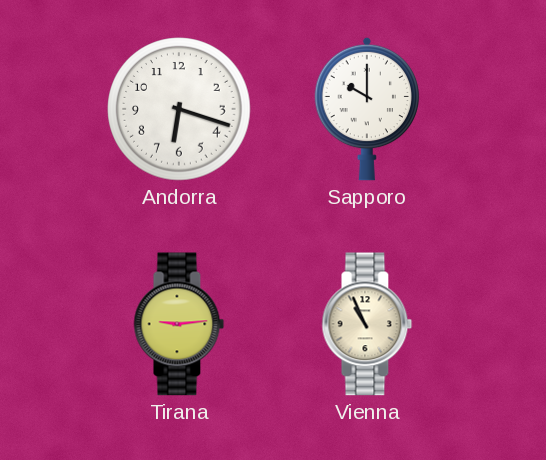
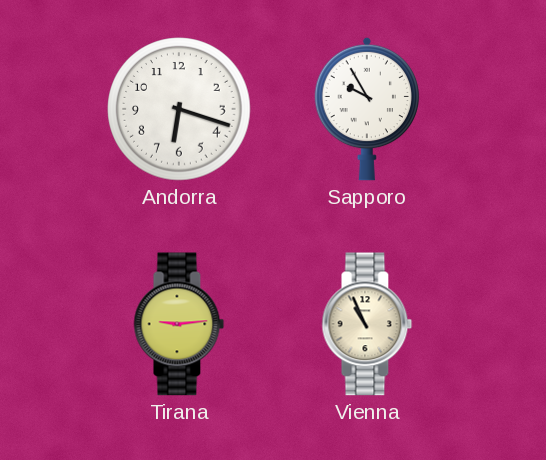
Sapporo: 10:00 -> 9:55
